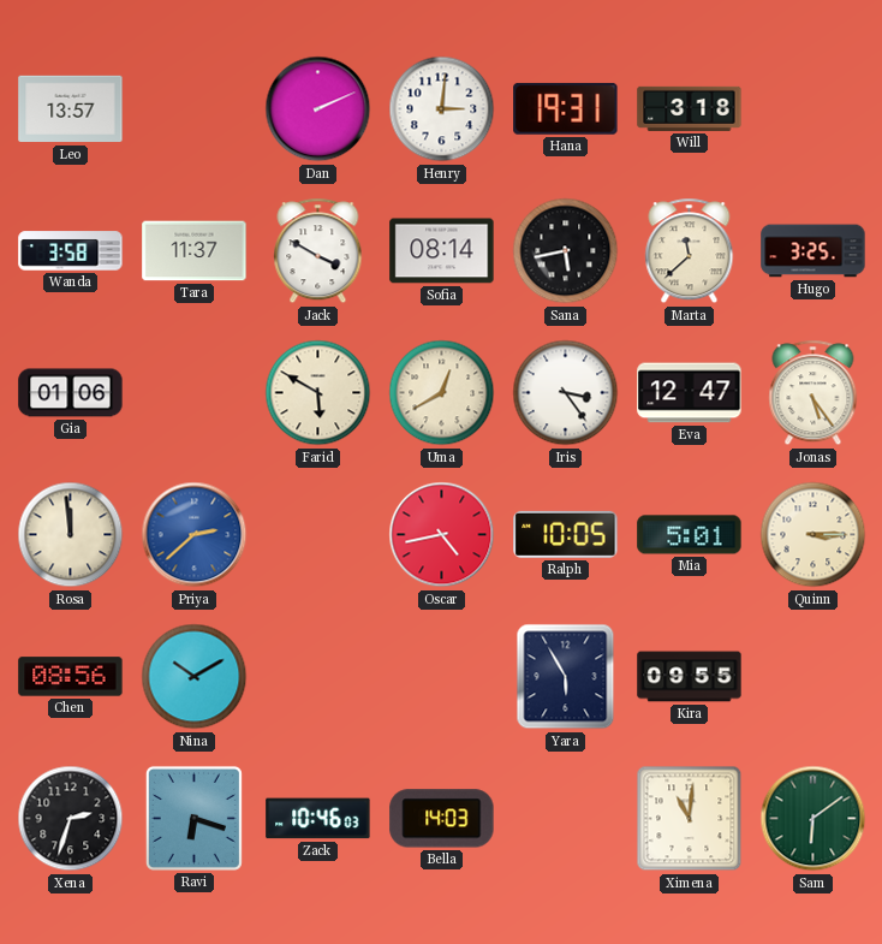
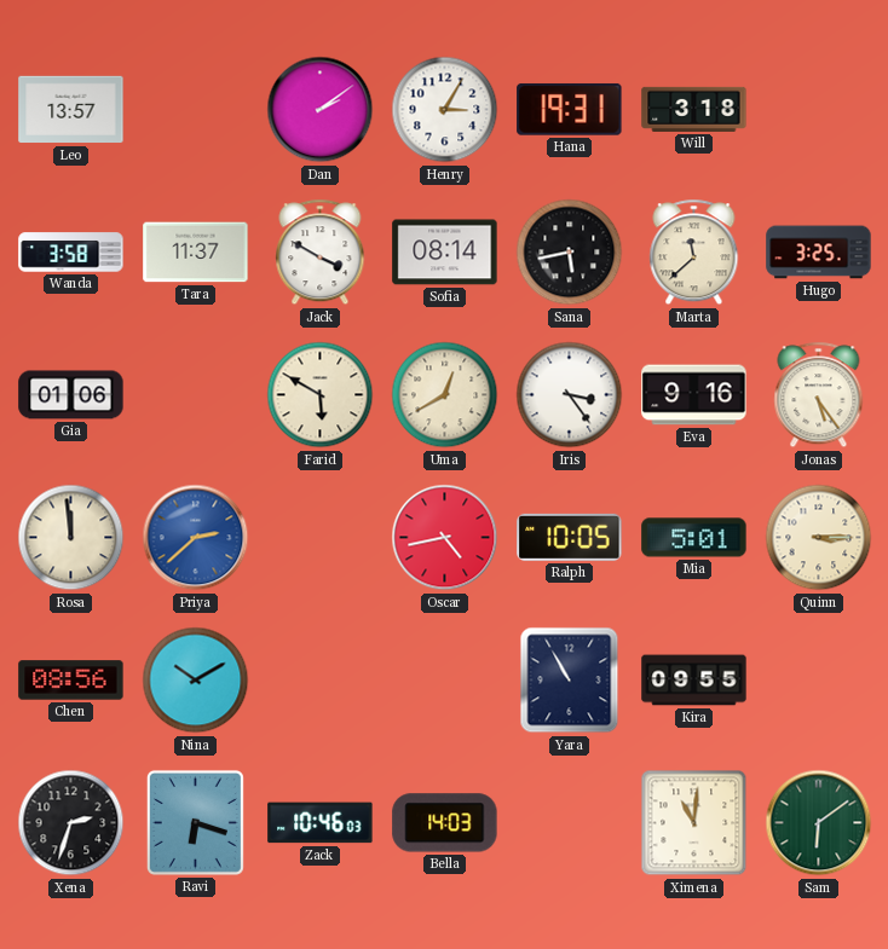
Dan: 2:11 -> 2:09
Henry: 3:01 -> 3:05
Eva: 12:47 -> 9:16
Yara: 5:55 -> 10:55
